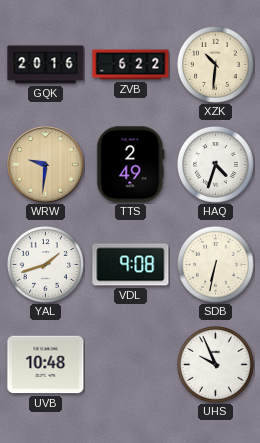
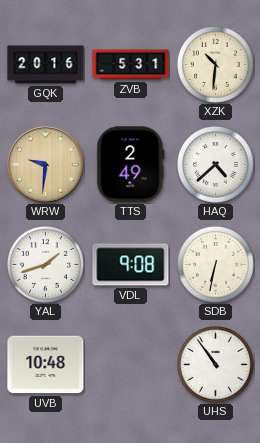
ZVB: 6:22 -> 5:31
HAQ: 4:33 -> 4:38
UHS: 9:56 -> 10:54
